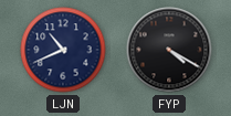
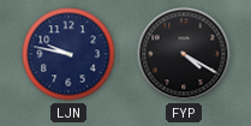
LJN: 10:41 -> 9:47
